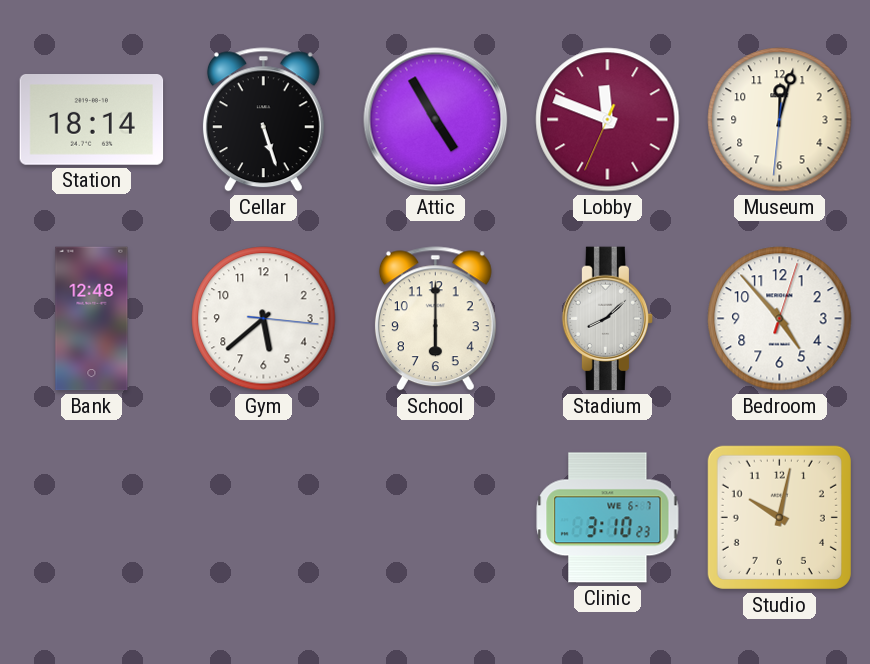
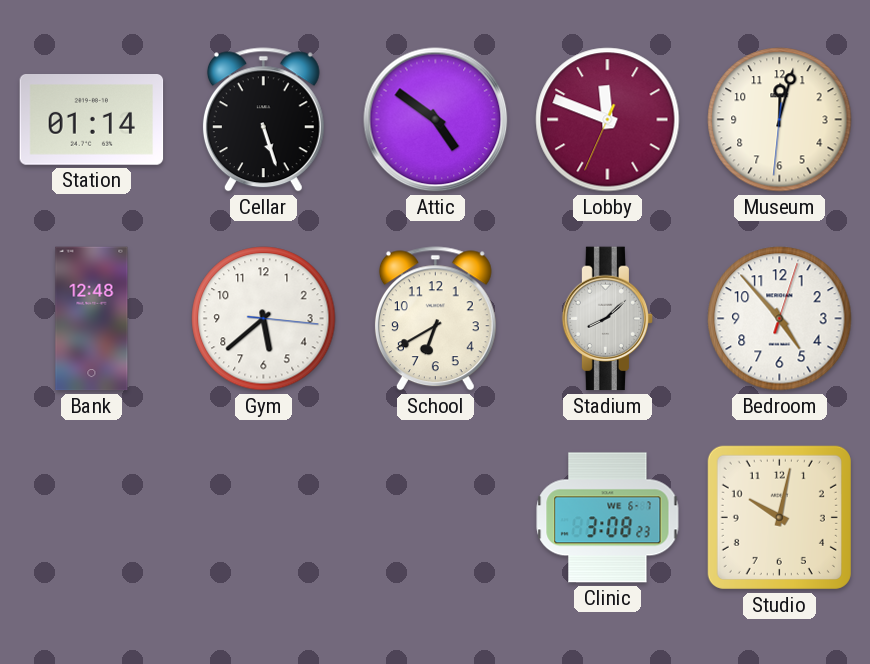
Station: 18:14 -> 01:14
Attic: 4:55 -> 4:51
School: 6:00 -> 6:40
Clinic: 3:10 -> 3:08
